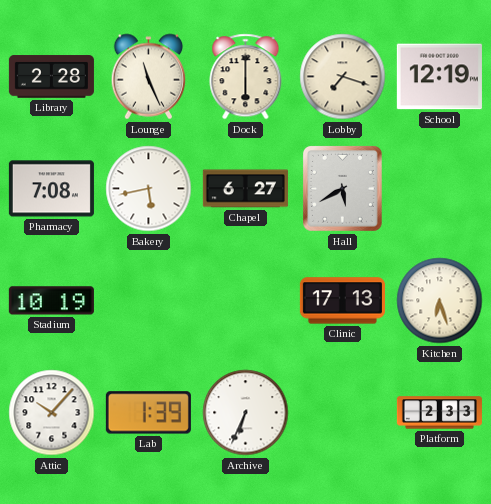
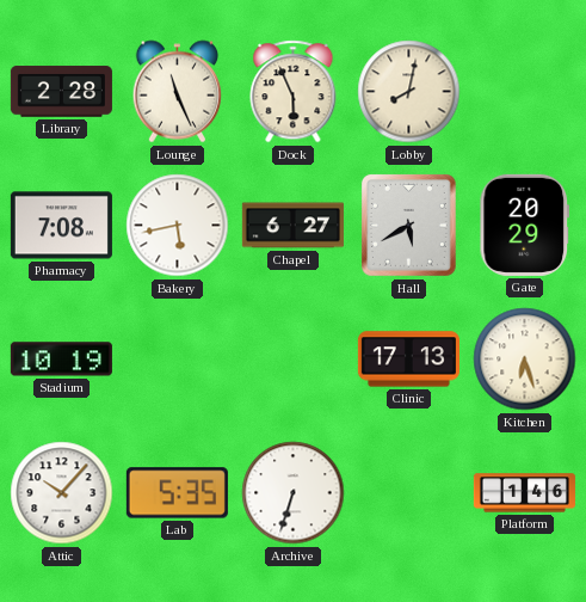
Dock: 6:00 -> 5:56
Lobby: 7:18 -> 8:02
School: 12:19 -> none
Gate: none -> 20:29
Lab: 1:39 -> 5:35
Archive: 6:34 -> 6:33
Platform: 2:33 -> 1:46
